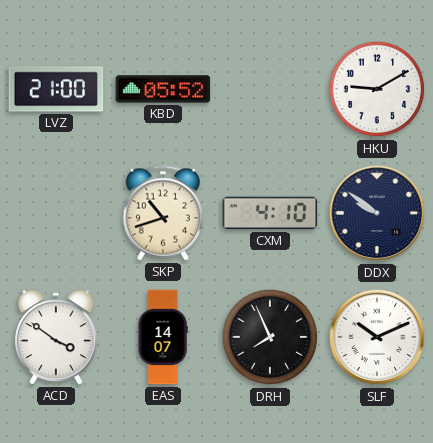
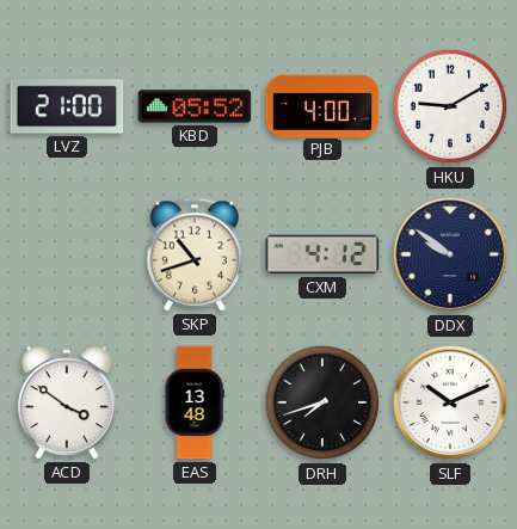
PJB: none -> 4:00
CXM: 4:10 -> 4:12
EAS: 14:07 -> 13:48
DRH: 7:56 -> 7:42
